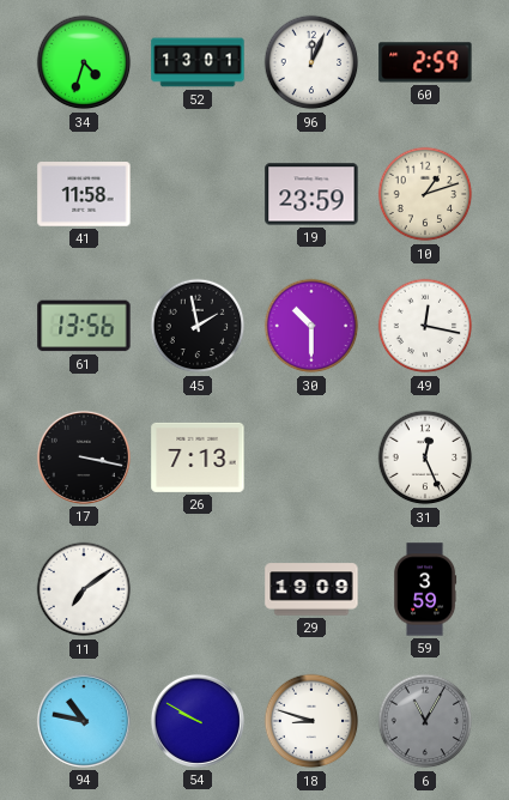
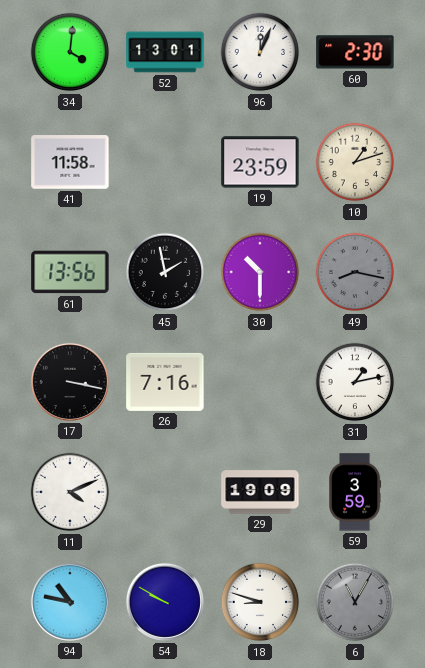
34: 4:33 -> 4:01
60: 2:59 -> 2:30
49: 12:17 -> 8:17
49 dial: white -> grey
26: 7:13 -> 7:16
31: 12:26 -> 1:13
11: 7:09 -> 4:11
